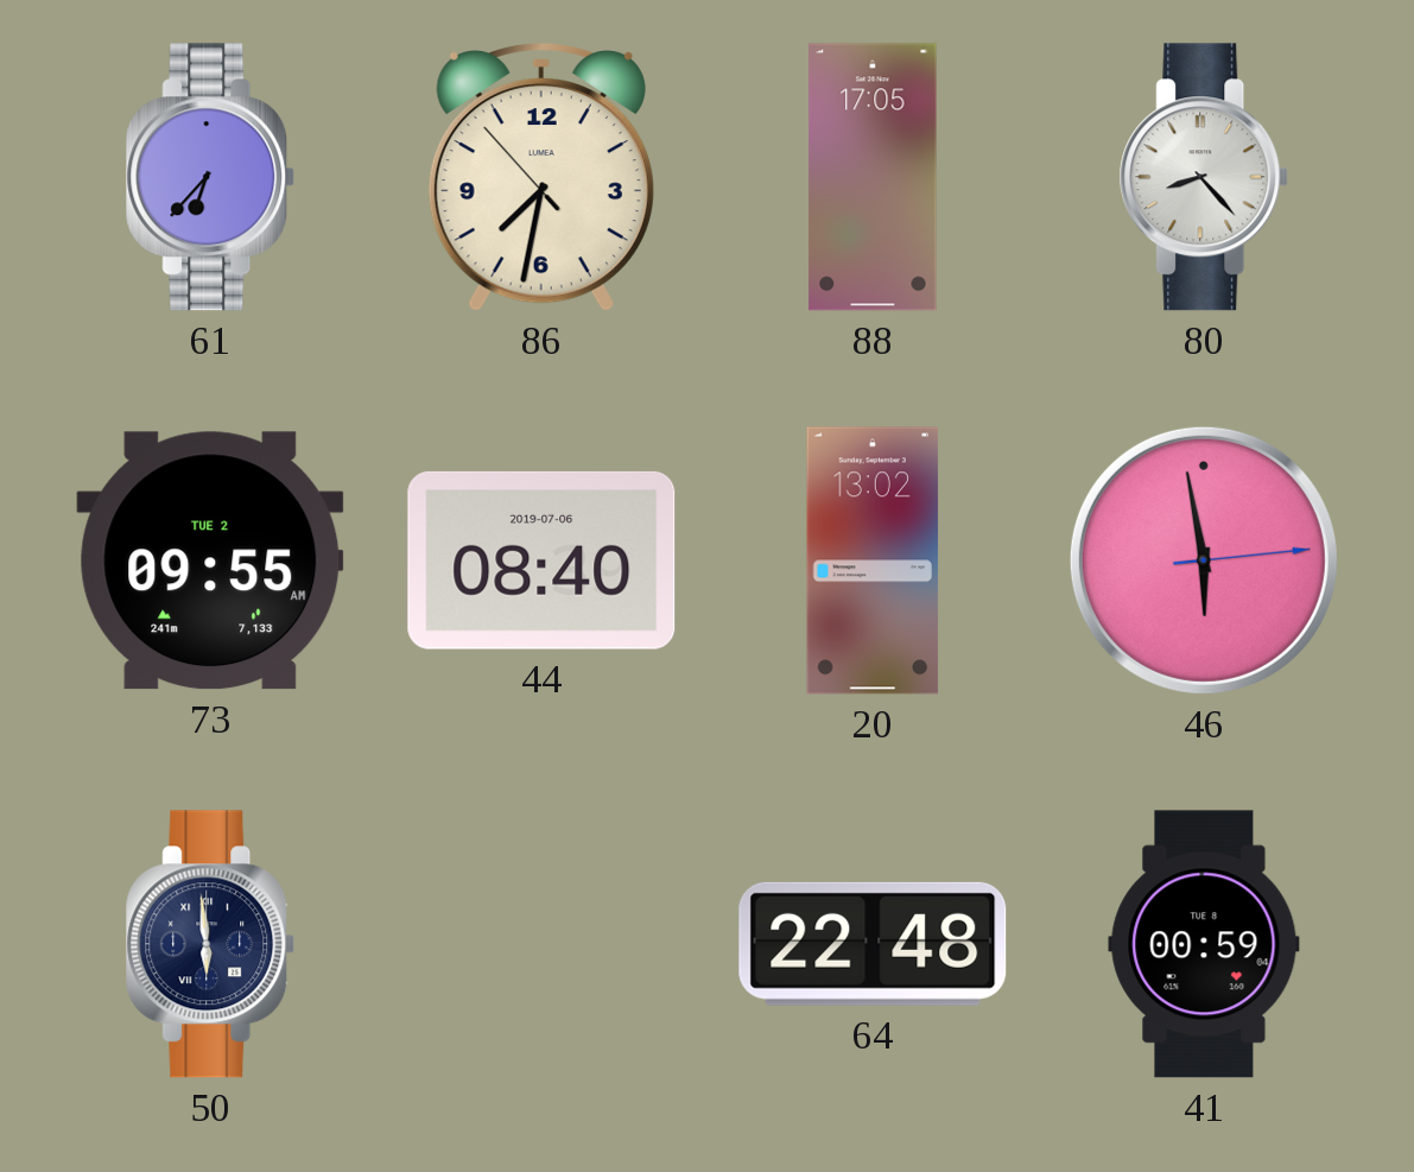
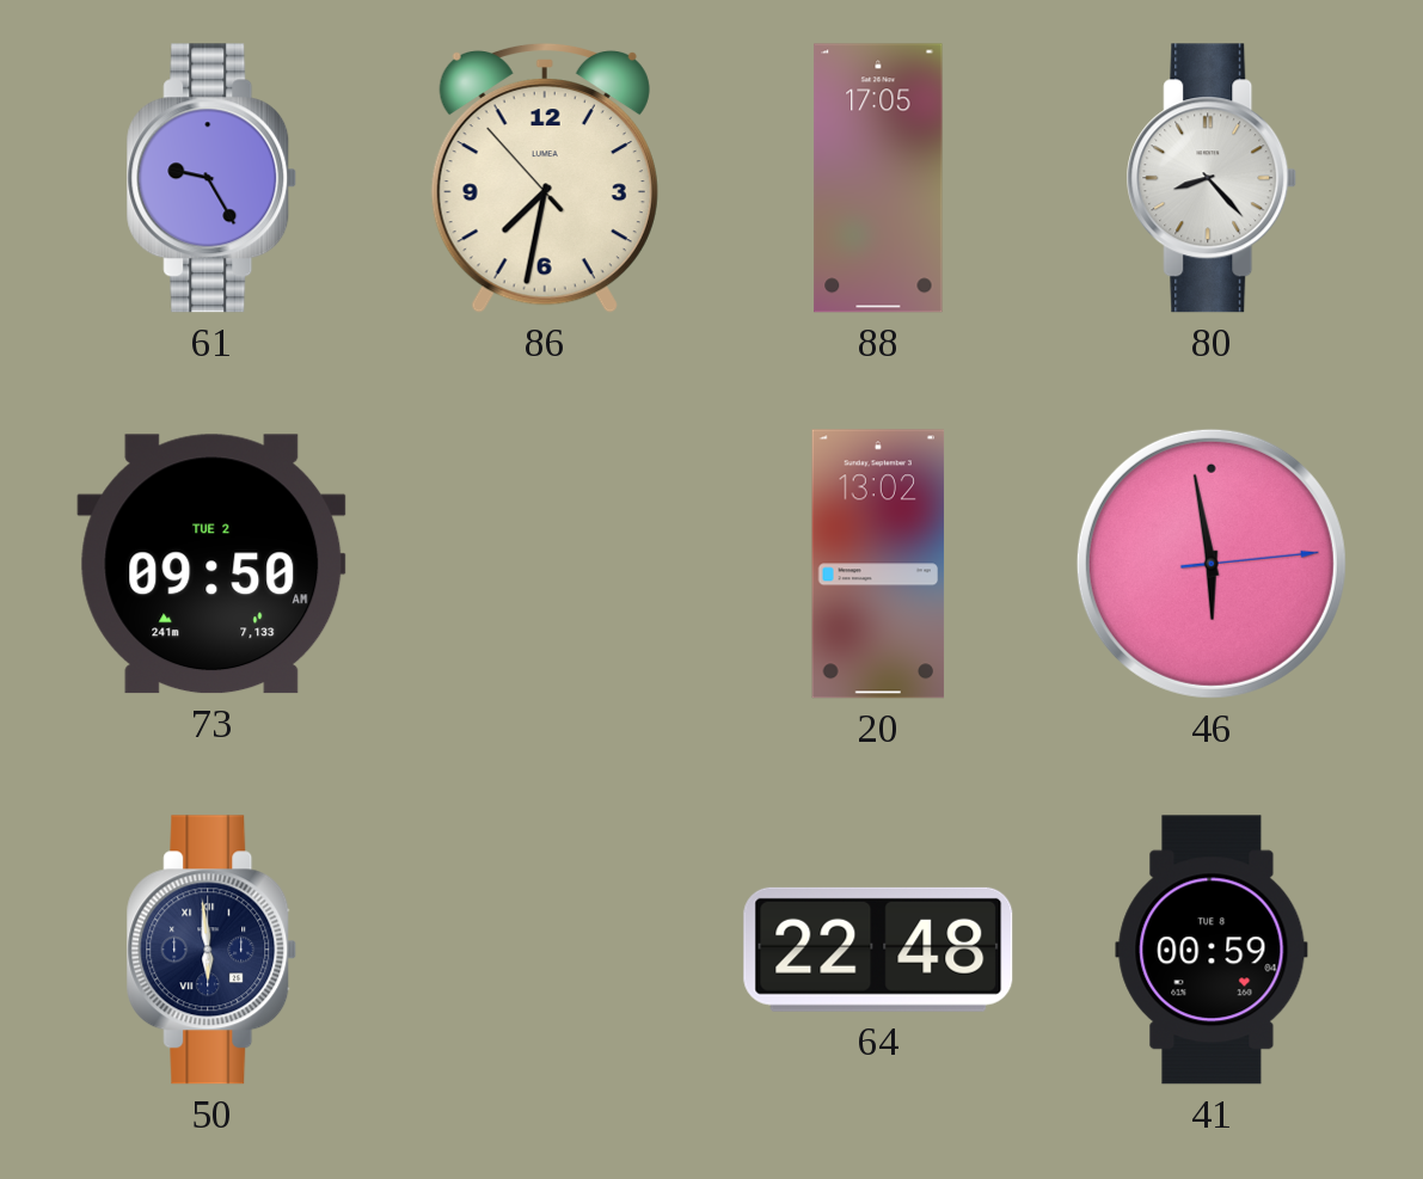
61: 6:37 -> 9:25
73: 09:55 -> 09:50
44: 08:40 -> none
